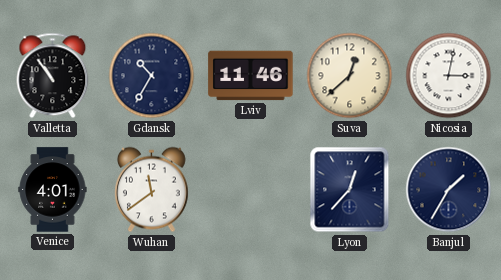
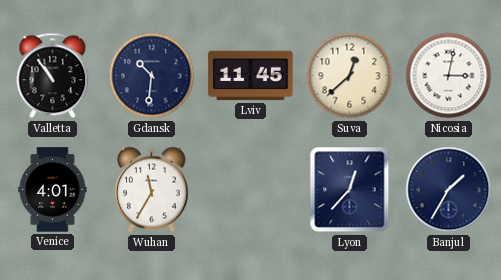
Gdansk: 10:35 -> 10:31
Lviv: 11:46 -> 11:45
Wuhan: 11:39 -> 11:35
